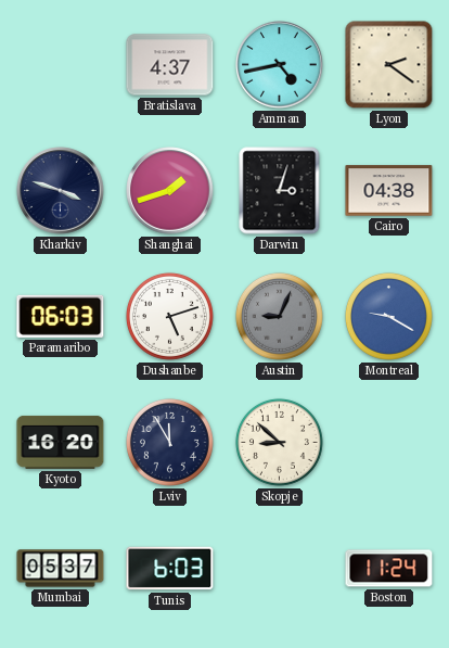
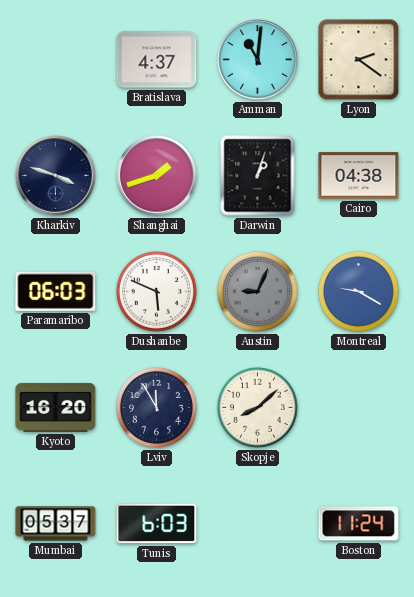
Amman: 4:43 -> 11:01
Darwin: 3:03 -> 1:03
Dushanbe: 5:12 -> 5:49
Skopje: 8:52 -> 8:08
